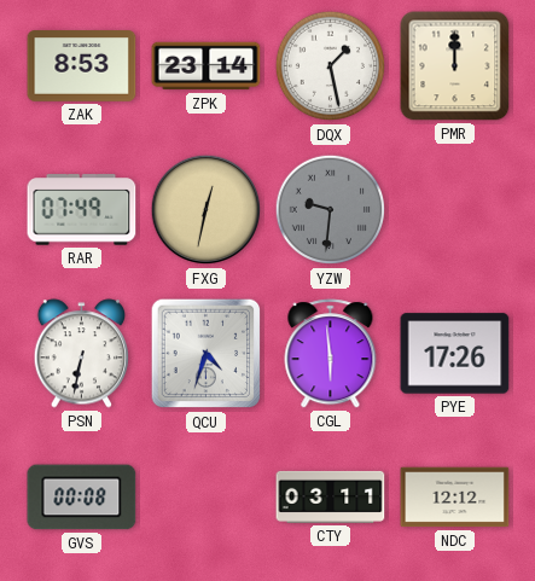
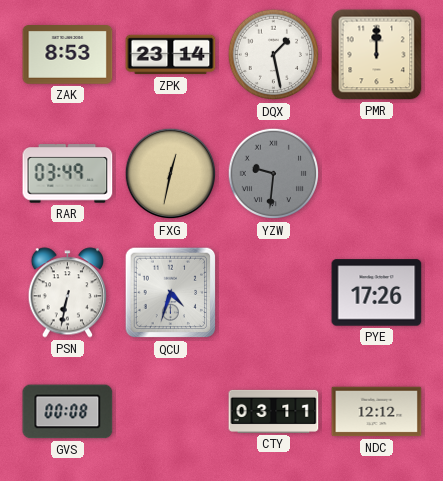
RAR: 07:49 -> 03:49
CGL: 5:59 -> none
